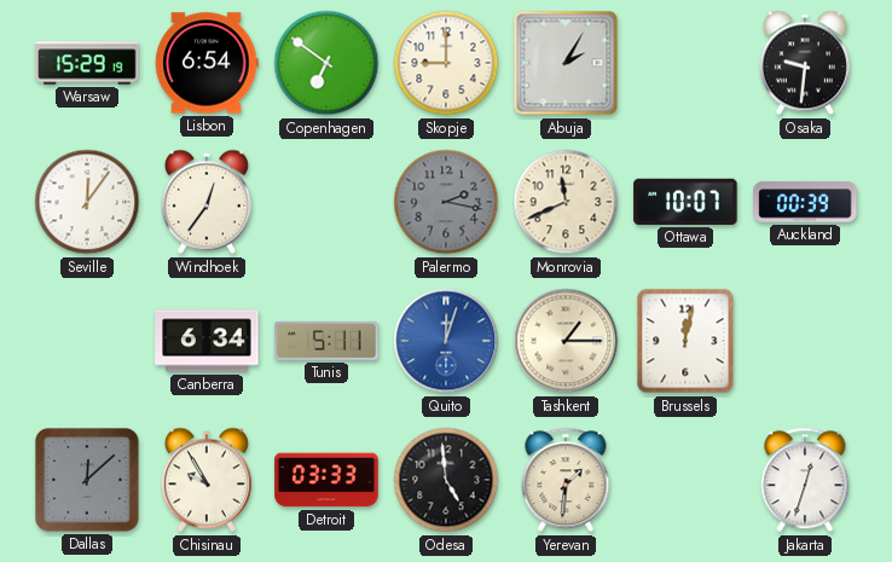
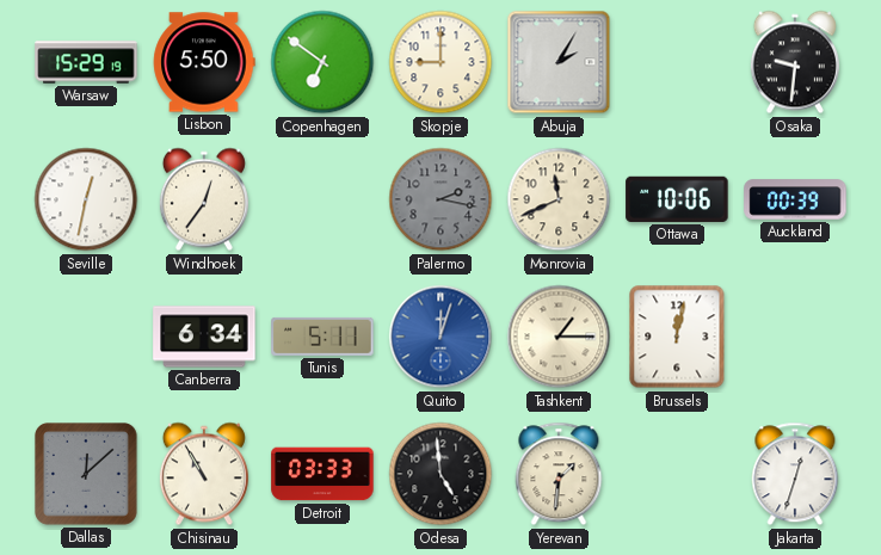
Lisbon: 6:54 -> 5:50
Seville: 12:06 -> 12:32
Ottawa: 10:07 -> 10:06
Chisinau: 9:55 -> 10:55
